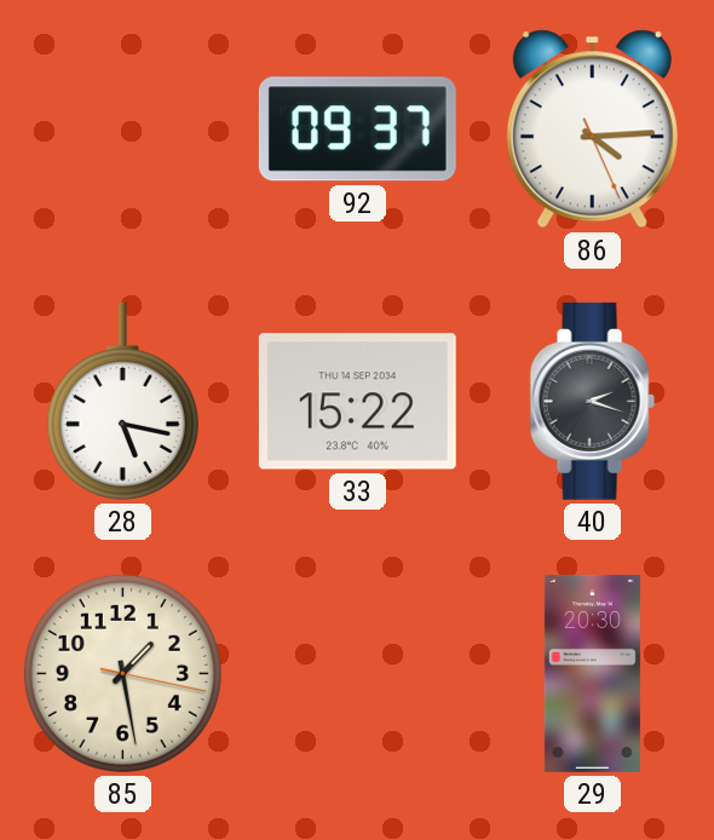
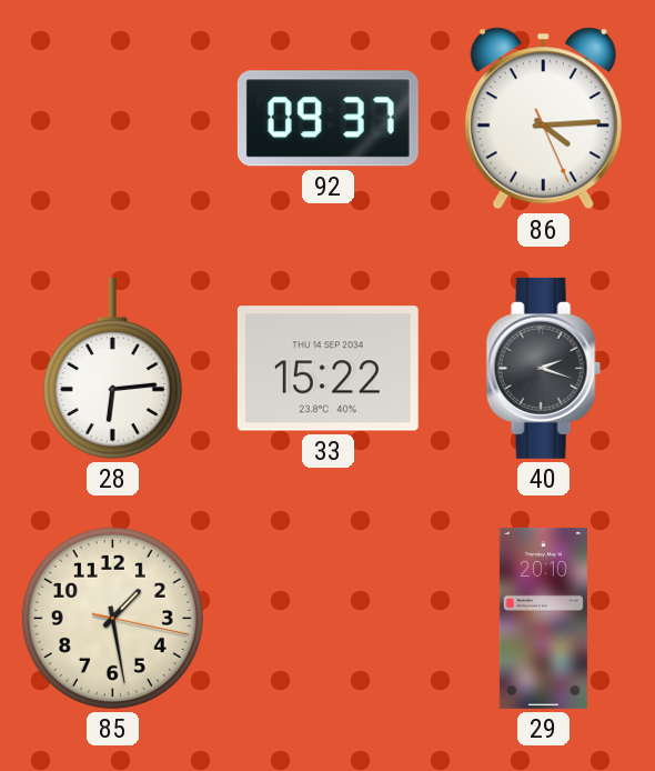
28: 5:17 -> 6:14
29: 20:30 -> 20:10
